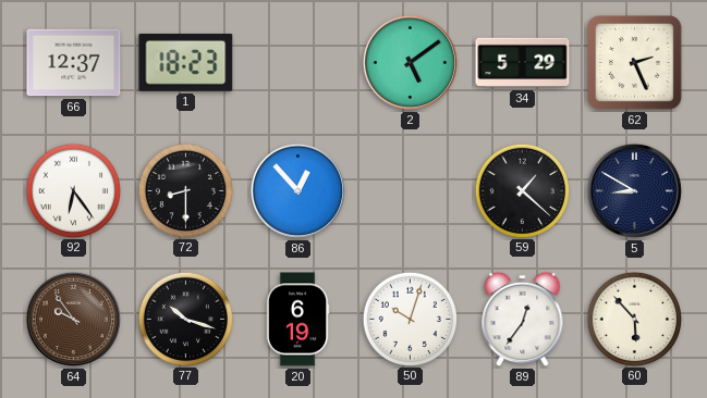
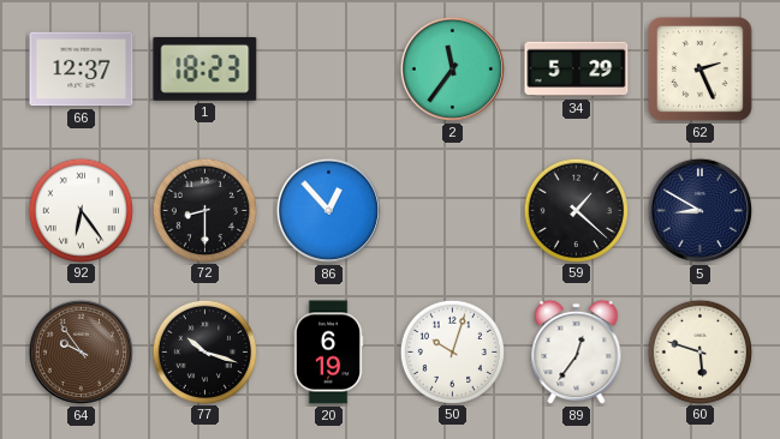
2: 5:09 -> 11:36
60: 5:53 -> 5:48
